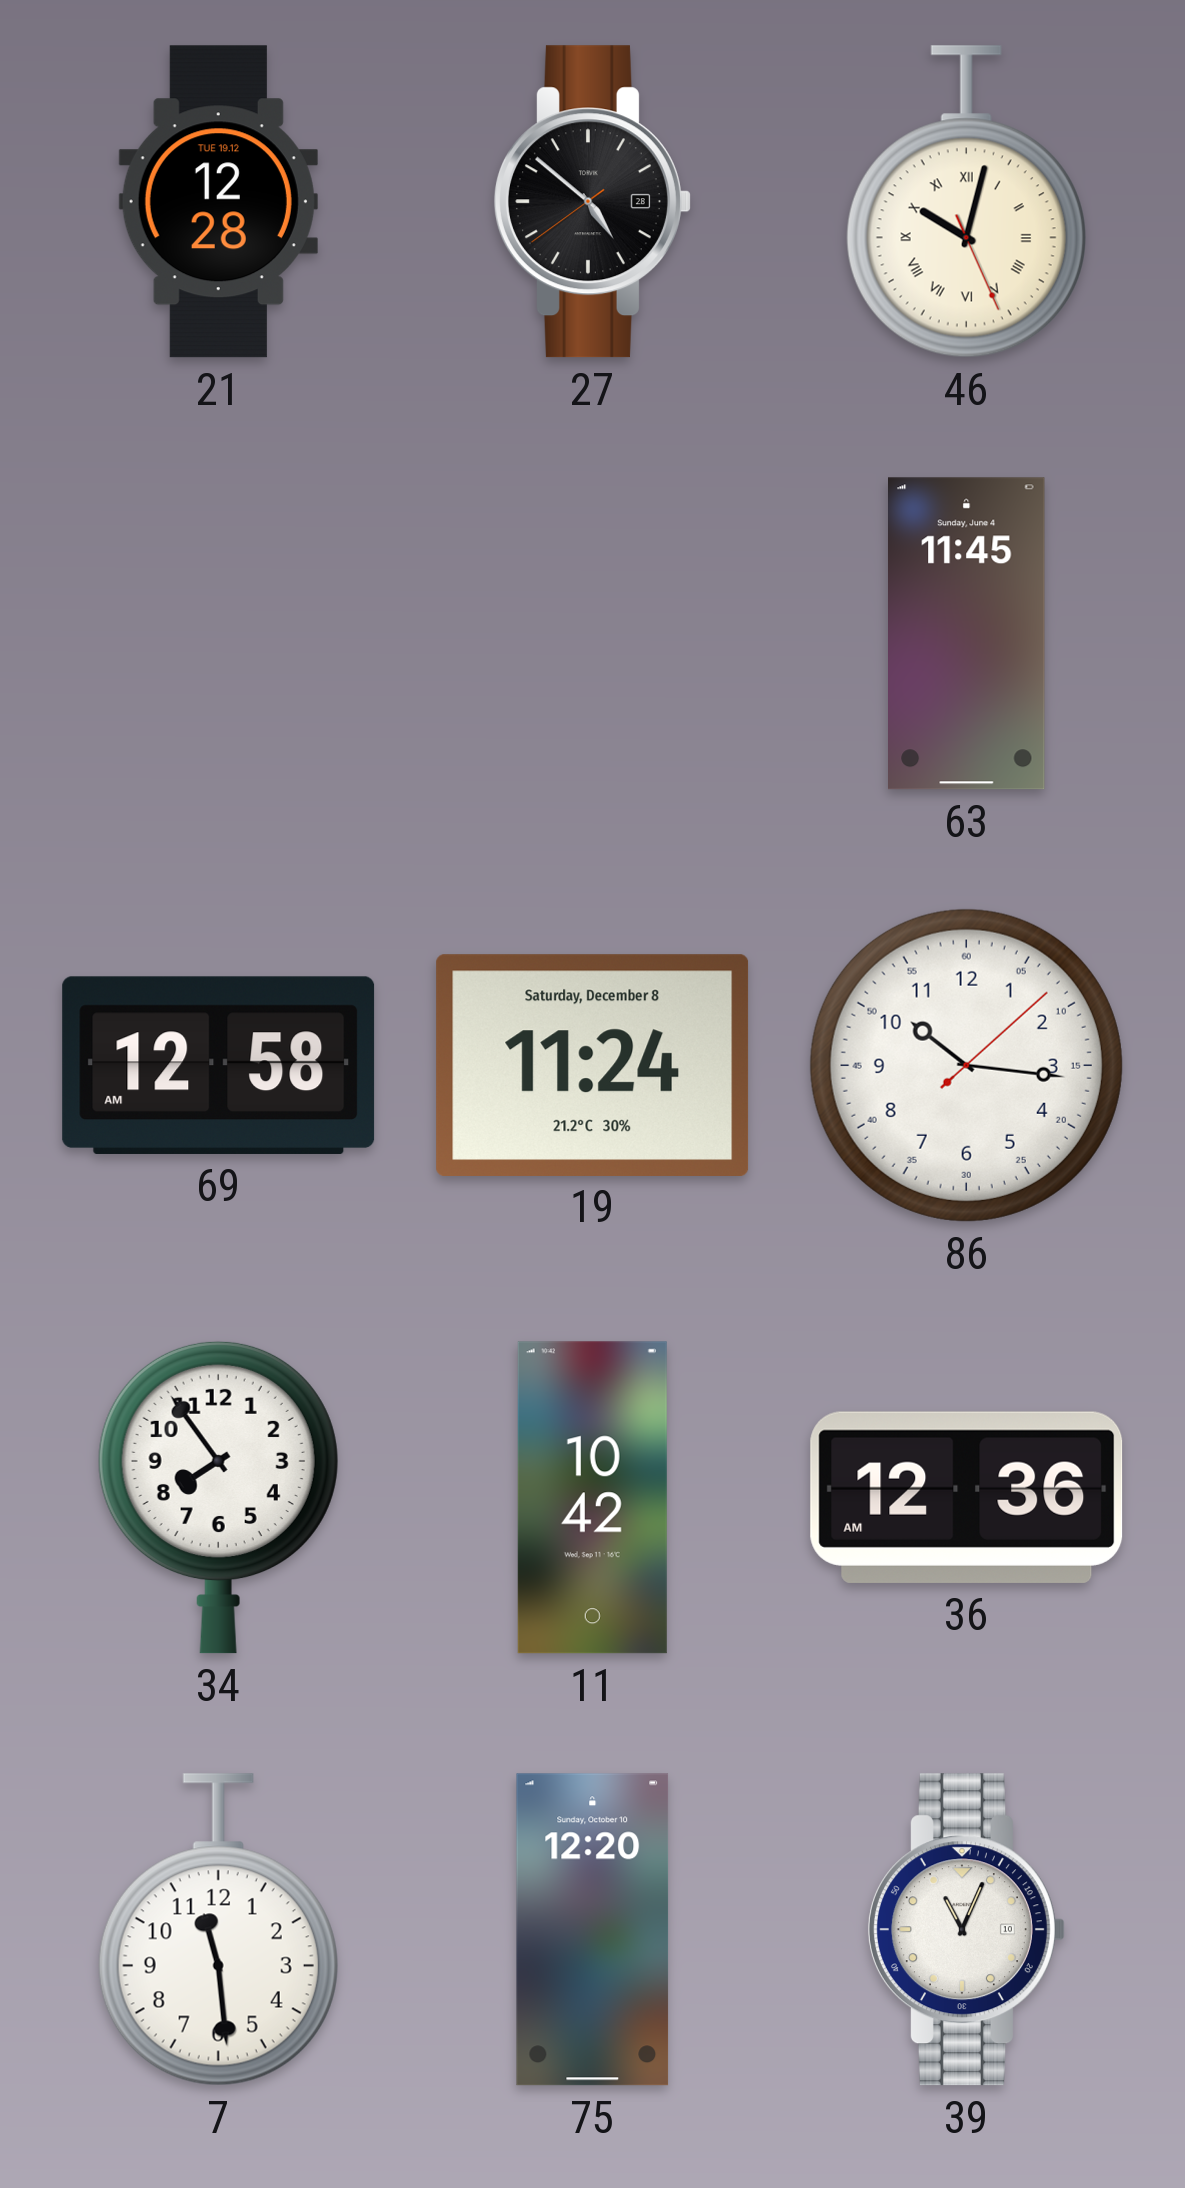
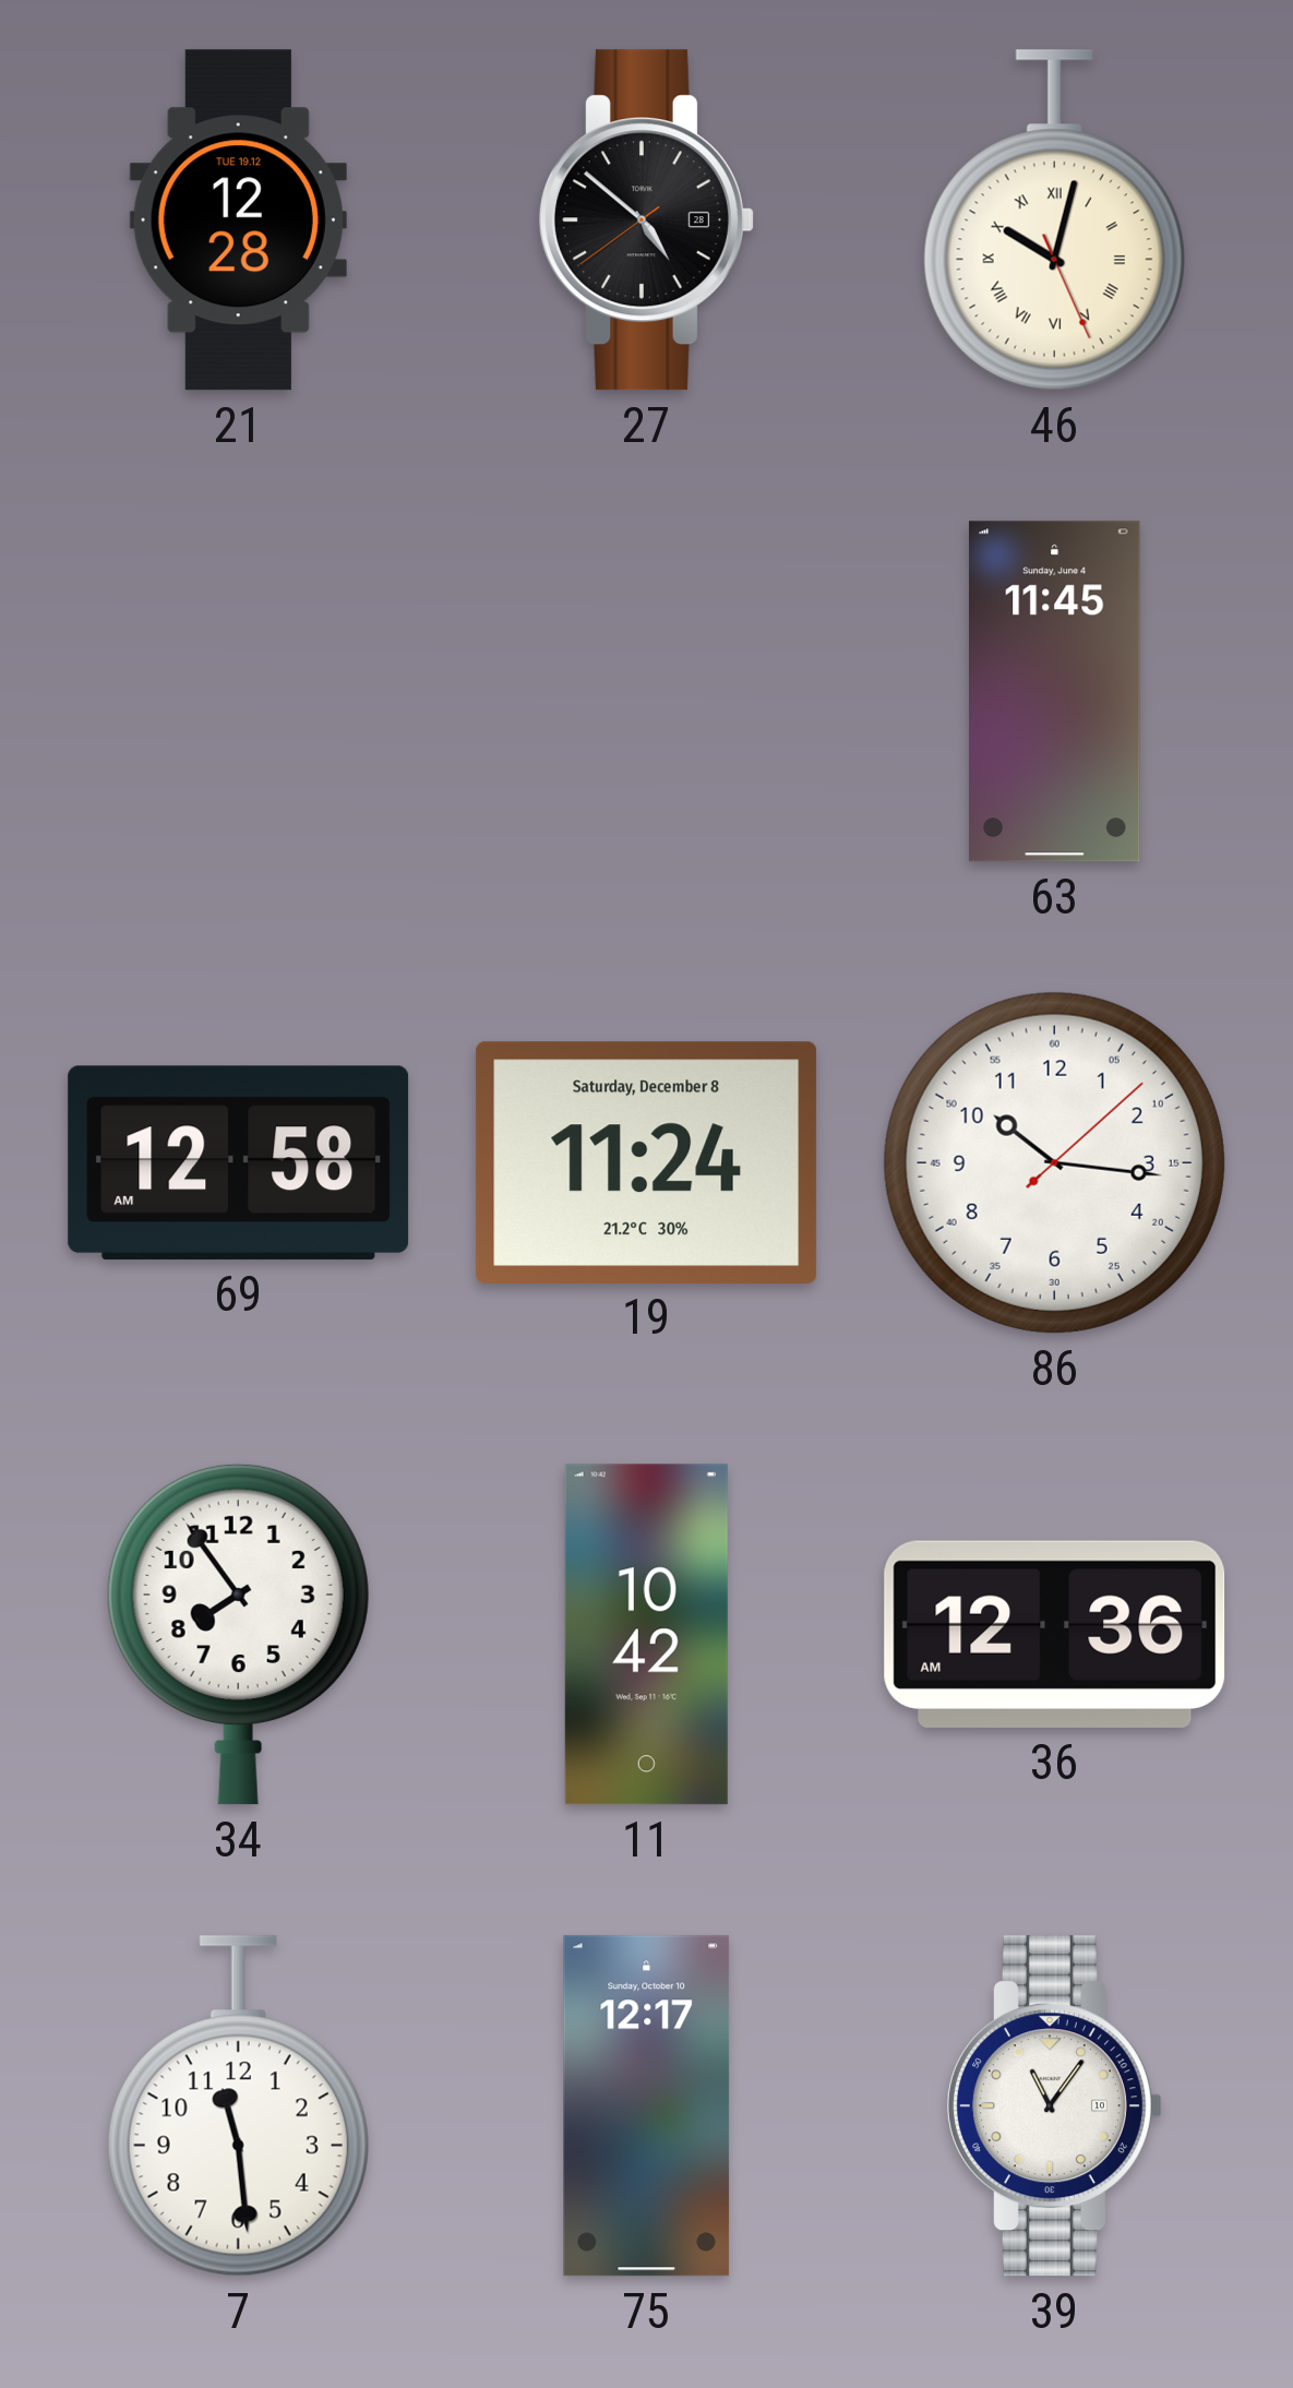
75: 12:20 -> 12:17
39: 11:04 -> 11:06
